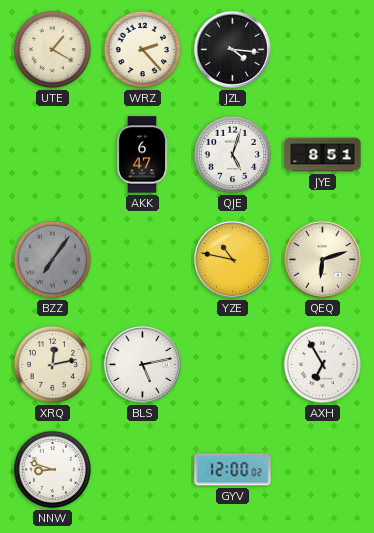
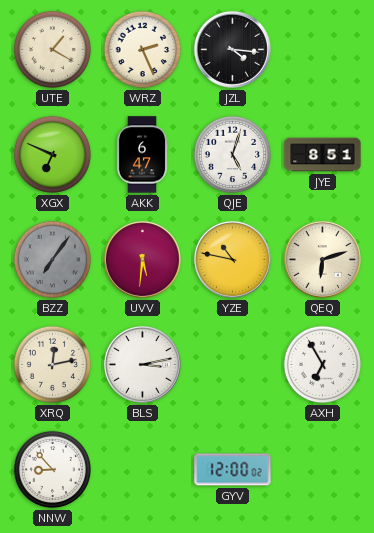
WRZ: 2:23 -> 2:26
XGX: none -> 6:49
UVV: none -> 5:31
BLS: 5:13 -> 3:13
NNW: 8:48 -> 8:53
